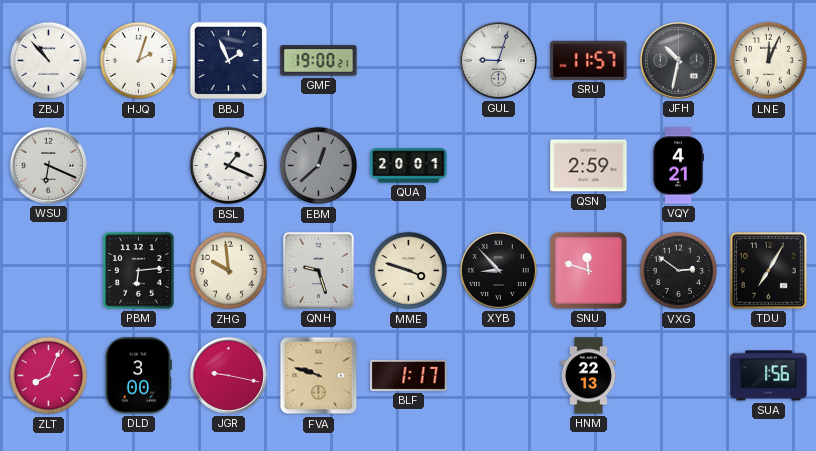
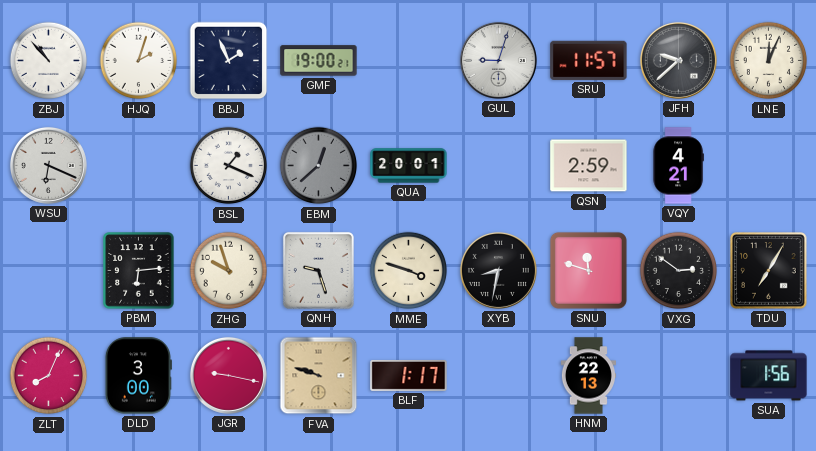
JFH: 10:32 -> 9:38
ZHG: 9:59 -> 9:57
XYB: 8:53 -> 8:32
